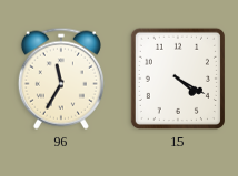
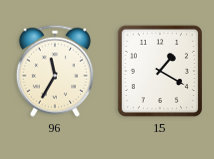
15: 4:20 -> 1:20
